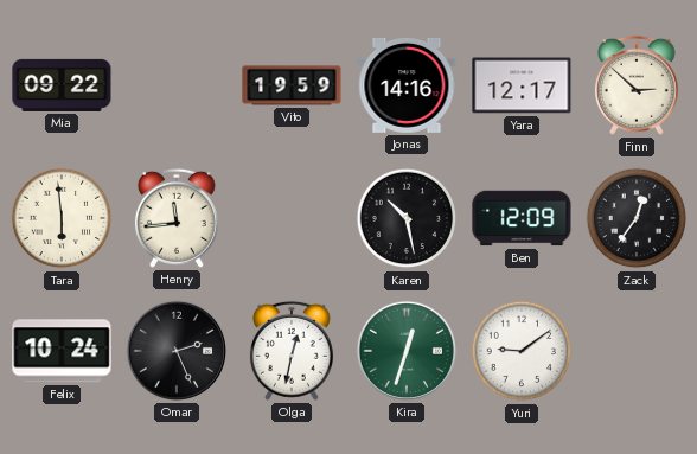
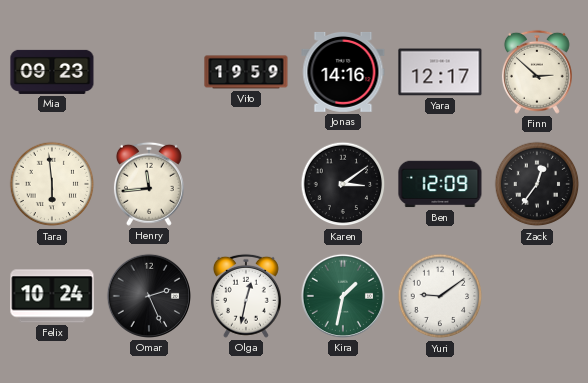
Mia: 09:22 -> 09:23
Karen: 10:28 -> 3:09
Kira: 12:33 -> 1:32
